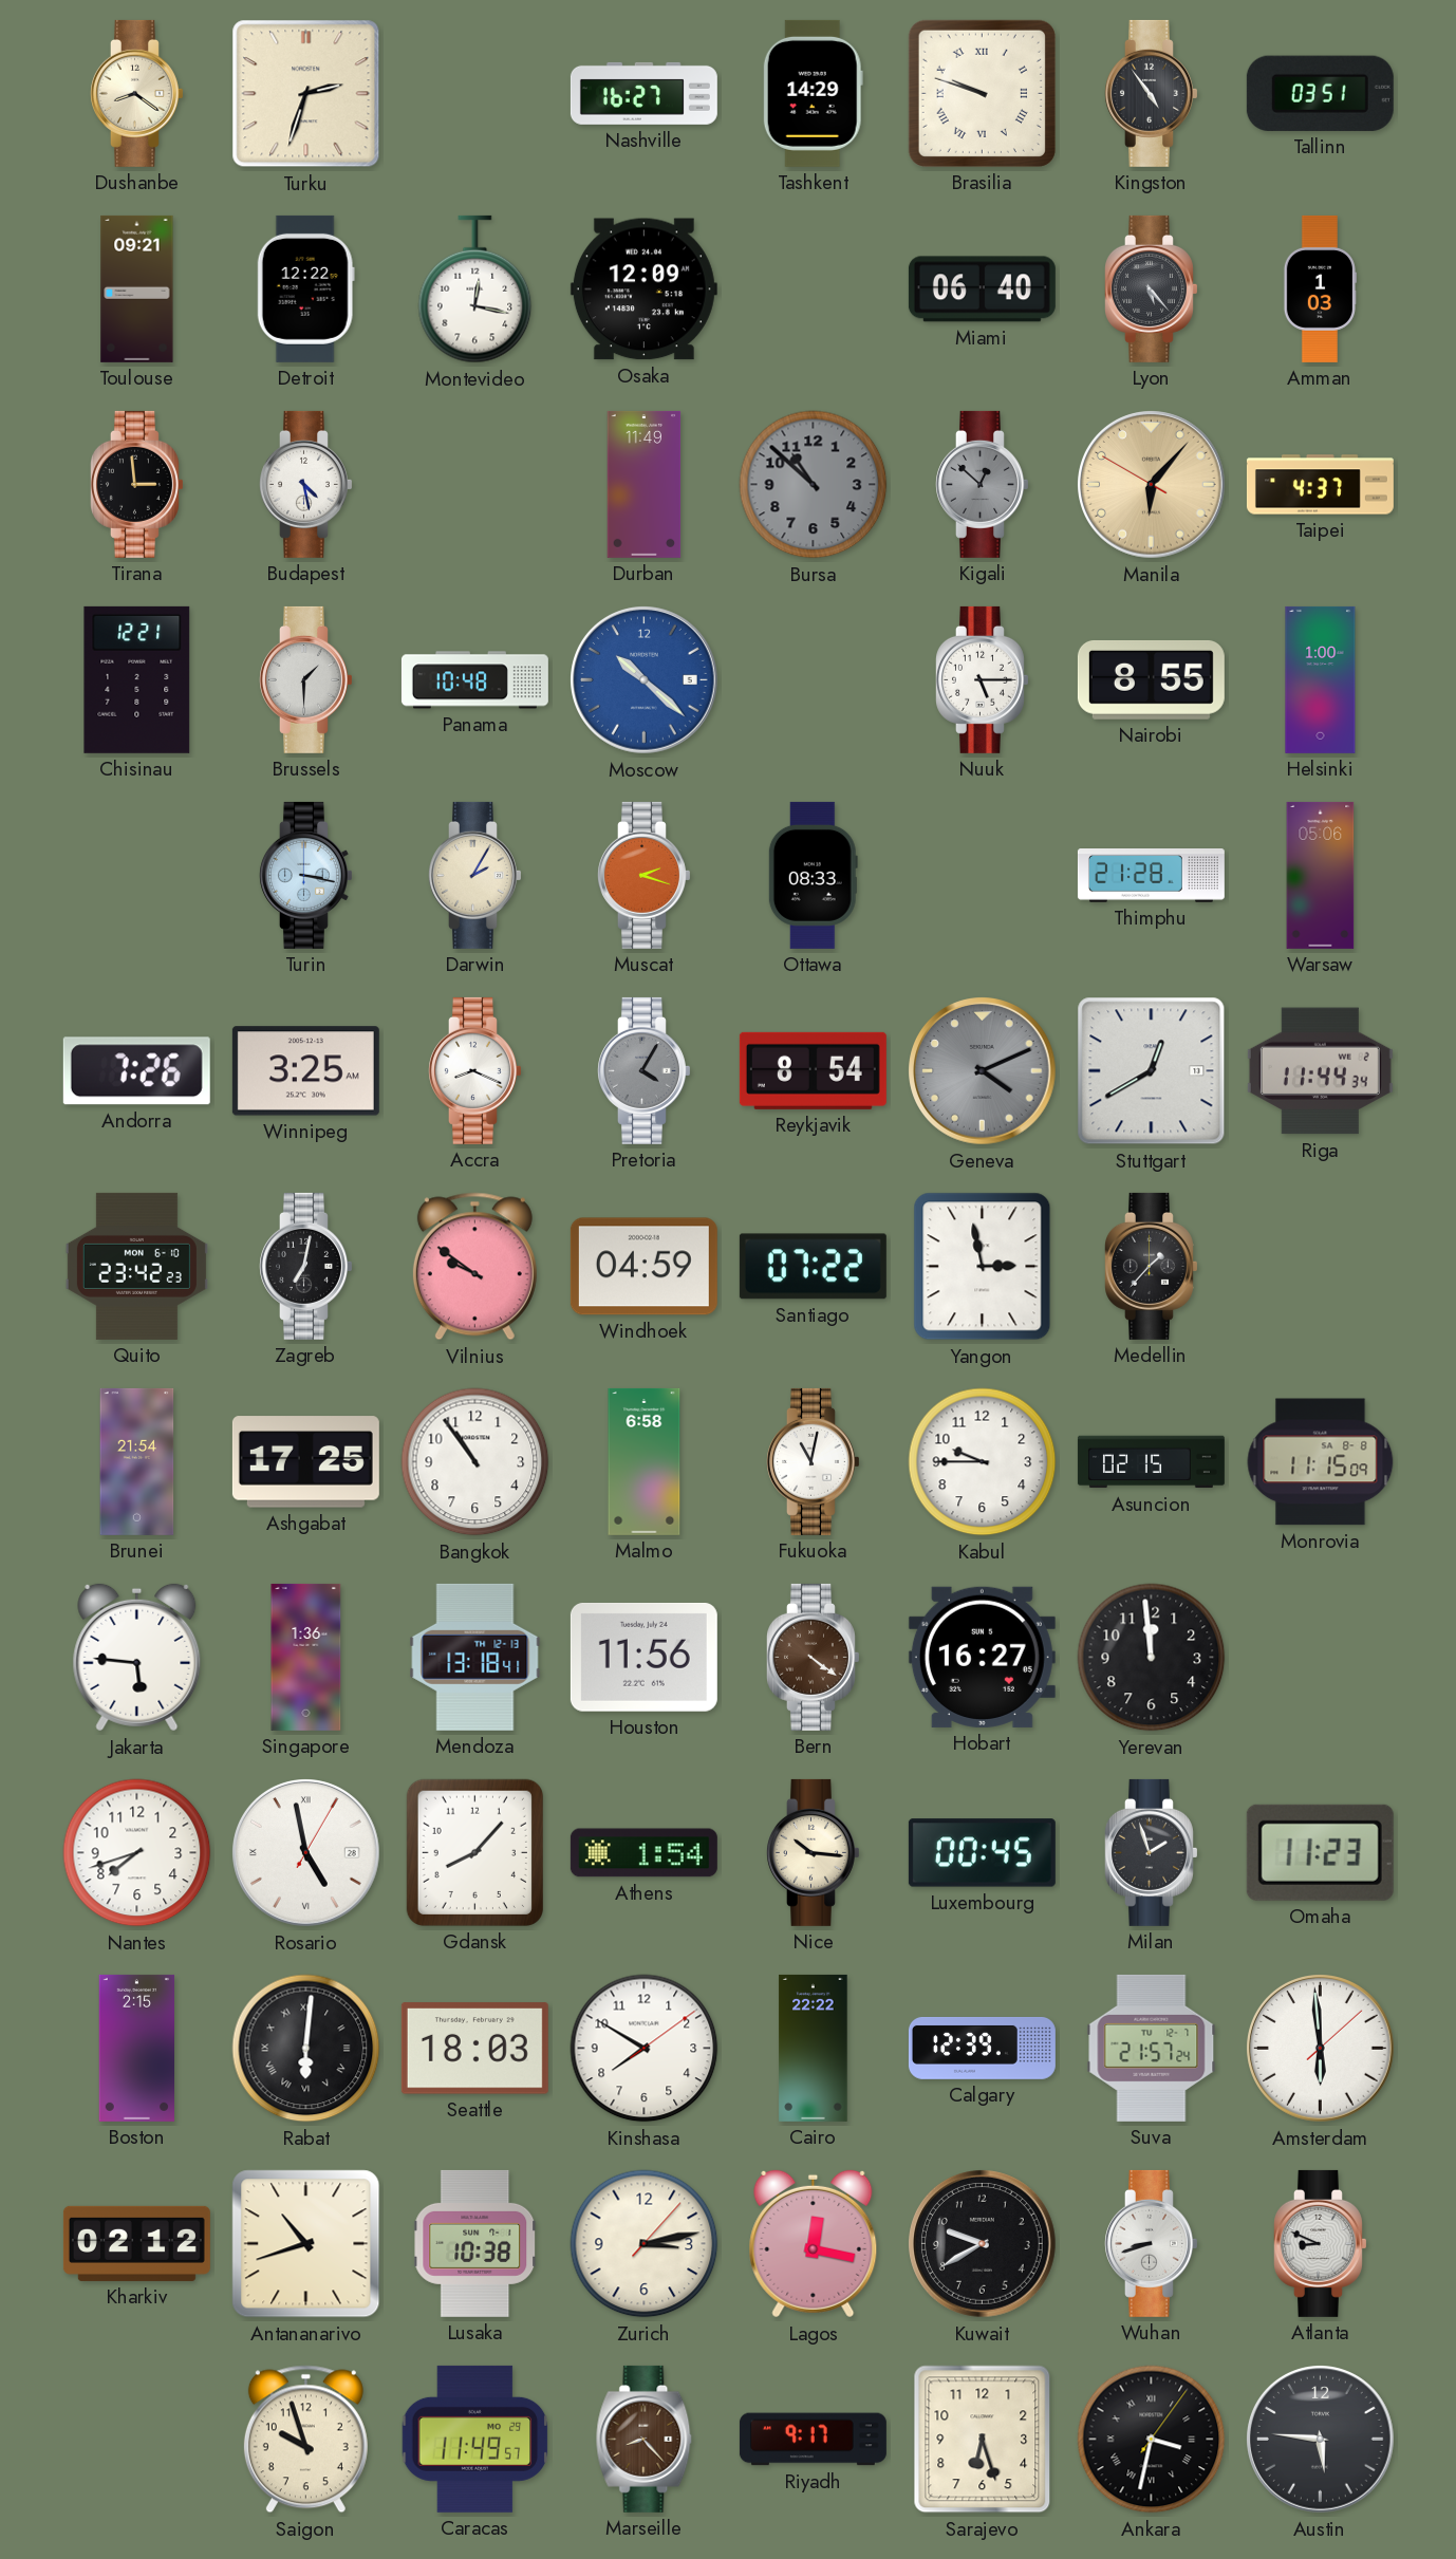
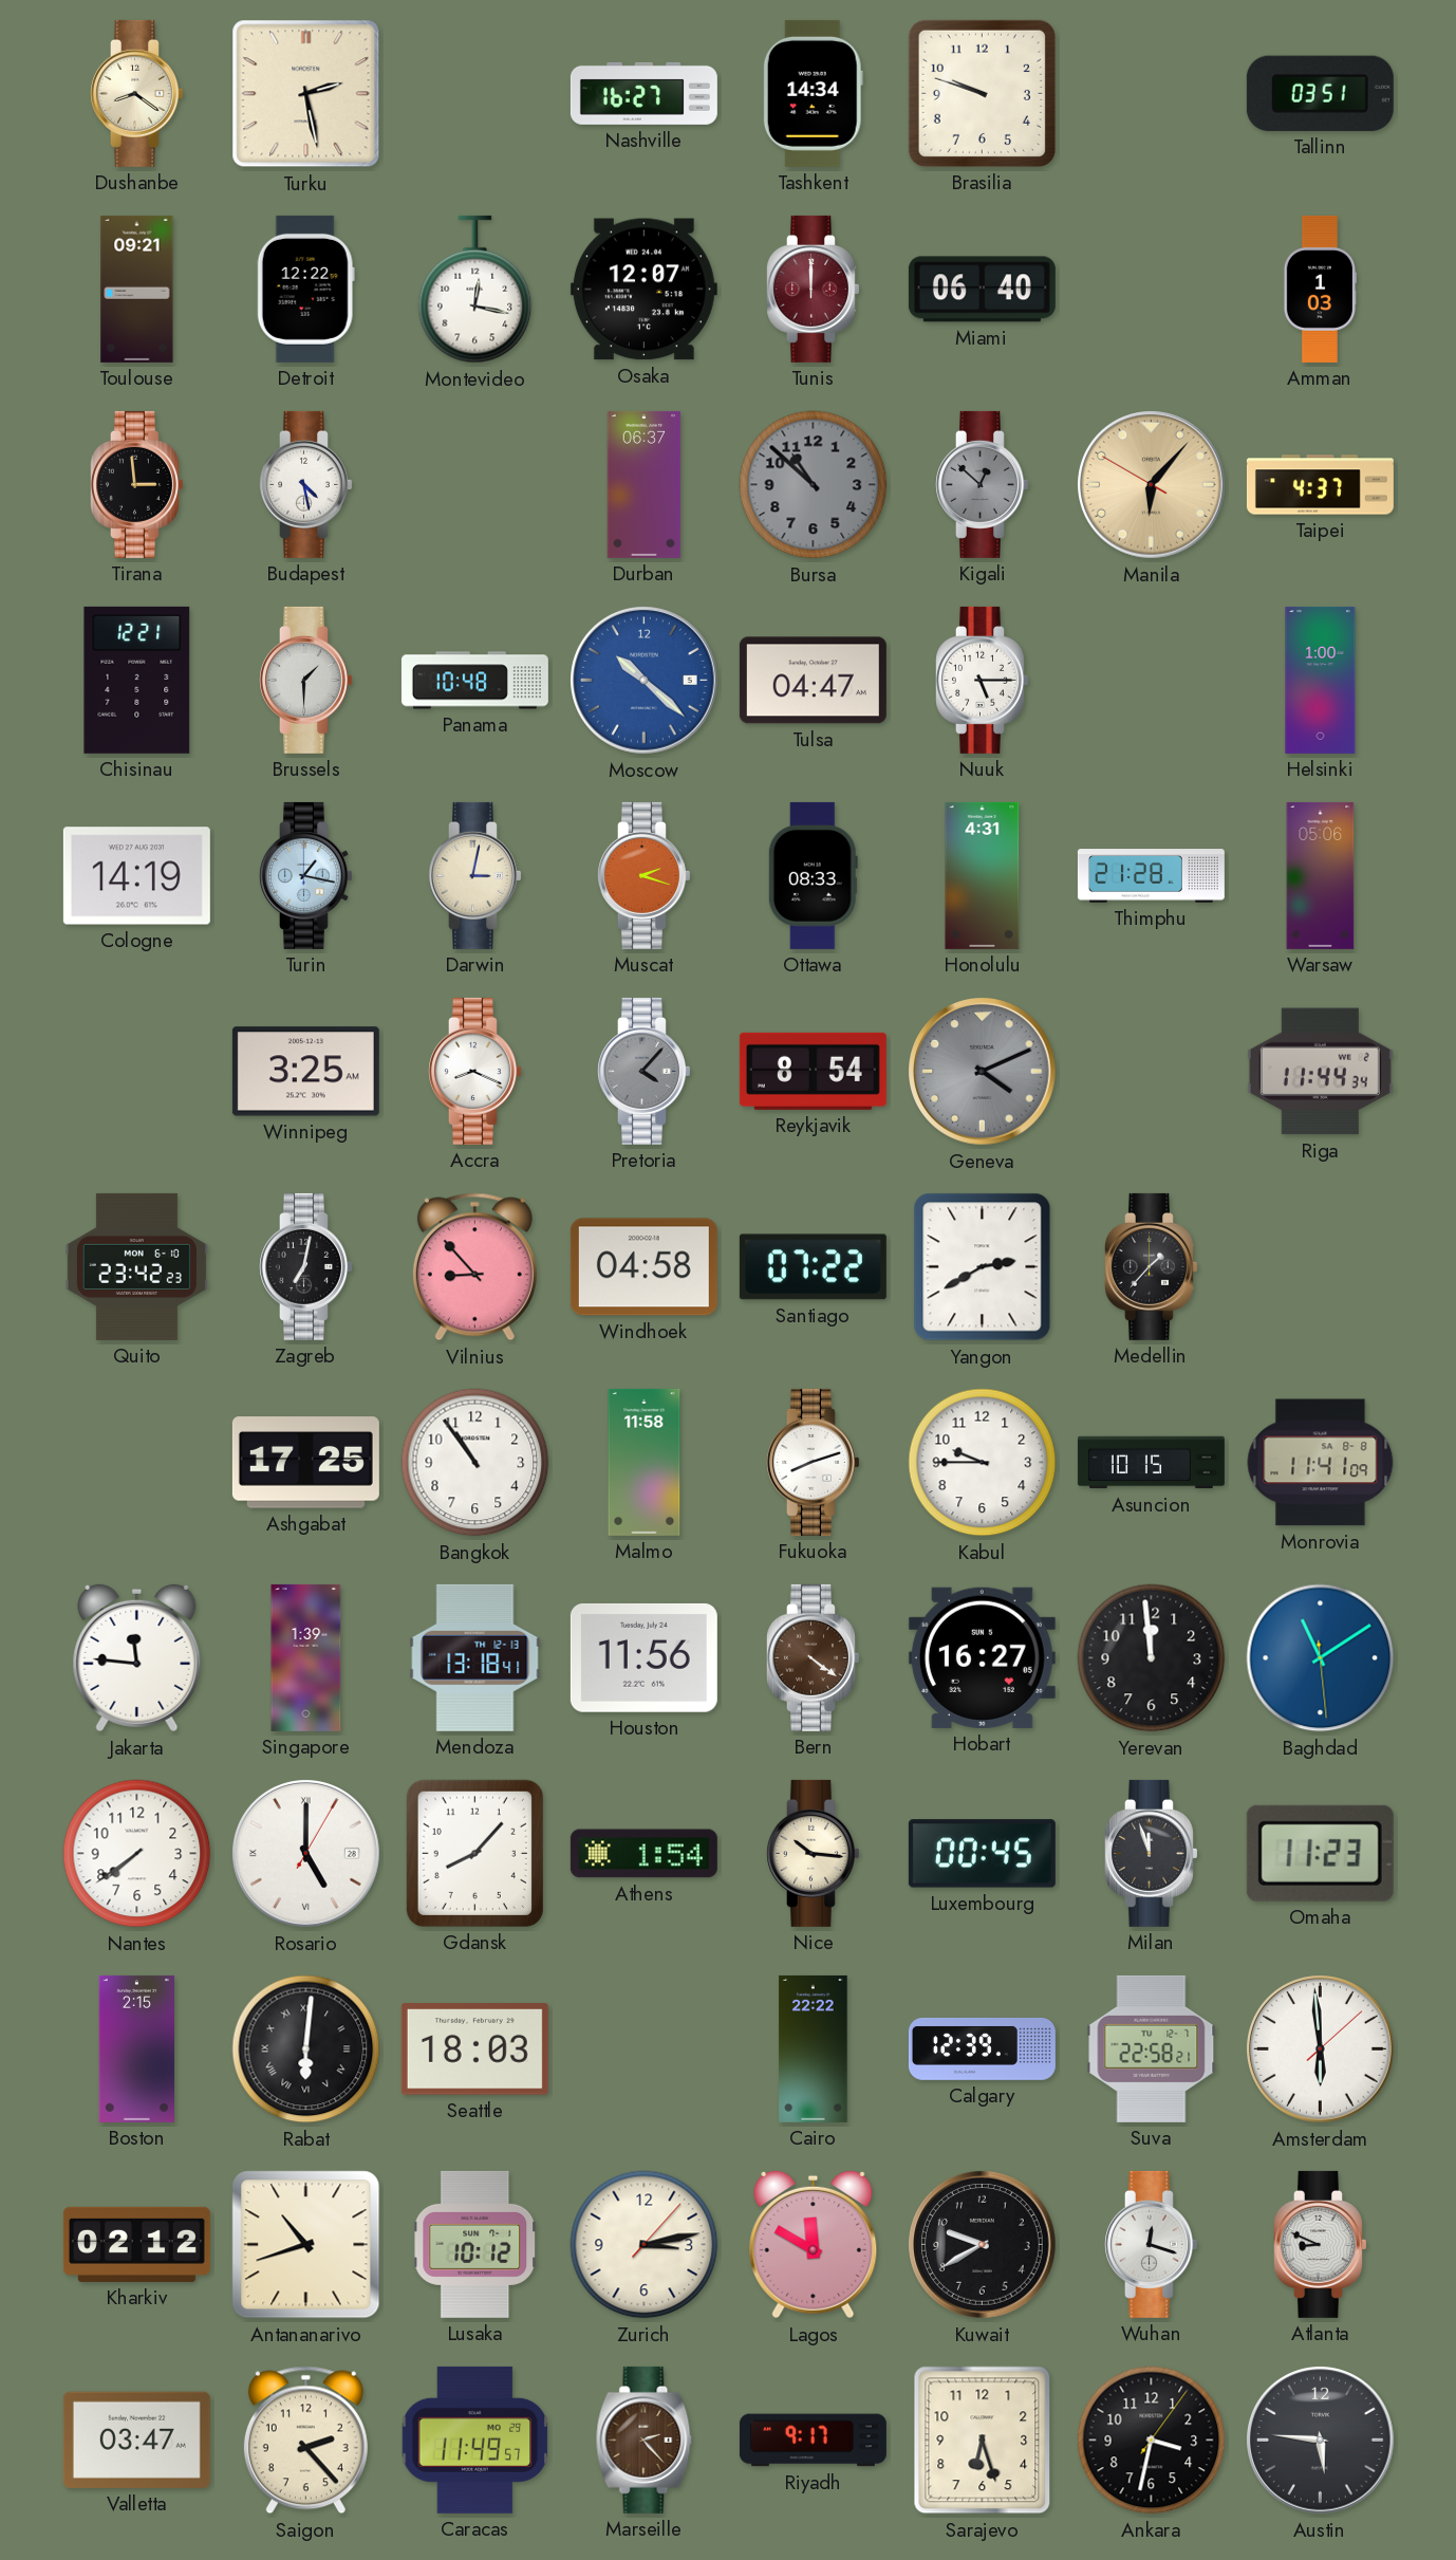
Turku: 2:33 -> 2:28
Tashkent: 14:29 -> 14:34
Brasilia numerals: Roman -> Arabic
Kingston: 4:54 -> none
Osaka: 12:09 -> 12:07
Tunis: none -> 12:00
Lyon: 5:23 -> none
Durban: 11:49 -> 06:37
Tulsa: none -> 04:47
Nairobi: 8:55 -> none
Cologne: none -> 14:19
Turin: 3:17 -> 1:17
Darwin: 2:05 -> 3:02
Honolulu: none -> 4:31
Andorra: 7:26 -> none
Pretoria: 4:05 -> 4:07
Stuttgart: 12:40 -> none
Vilnius: 9:51 -> 8:53
Windhoek: 04:59 -> 04:58
Yangon: 2:58 -> 2:40
Brunei: 21:54 -> none
Malmo: 6:58 -> 11:58
Fukuoka: 11:02 -> 8:12
Asuncion: 02:15 -> 10:15
Monrovia: 11:15 -> 11:41
Jakarta: 5:46 -> 11:46
Singapore: 1:36 -> 1:39
Baghdad: none -> 11:09
Nantes: 7:42 -> 7:39
Rosario: 4:58 -> 5:00
Milan: 1:57 -> 11:57
Kinshasa: 7:50 -> none
Suva: 21:57 -> 22:58
Lusaka: 10:38 -> 10:12
Lagos: 12:17 -> 11:50
Wuhan: 8:42 -> 12:18
Valletta: none -> 03:47
Saigon: 9:57 -> 2:23
Marseille: 8:23 -> 2:23
Ankara numerals: Roman -> Arabic
